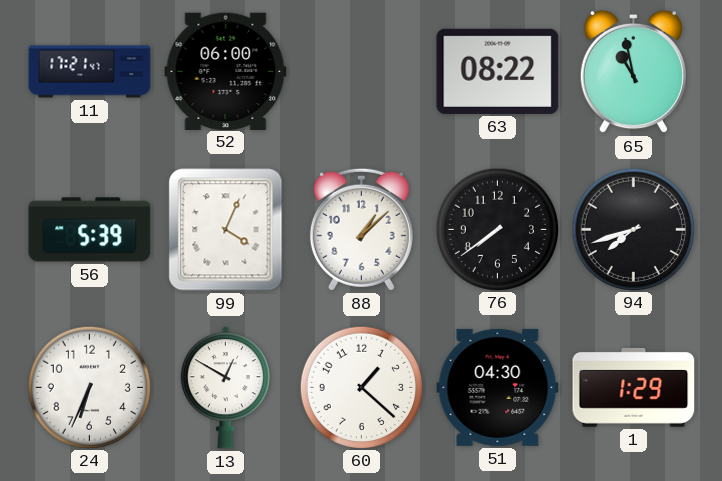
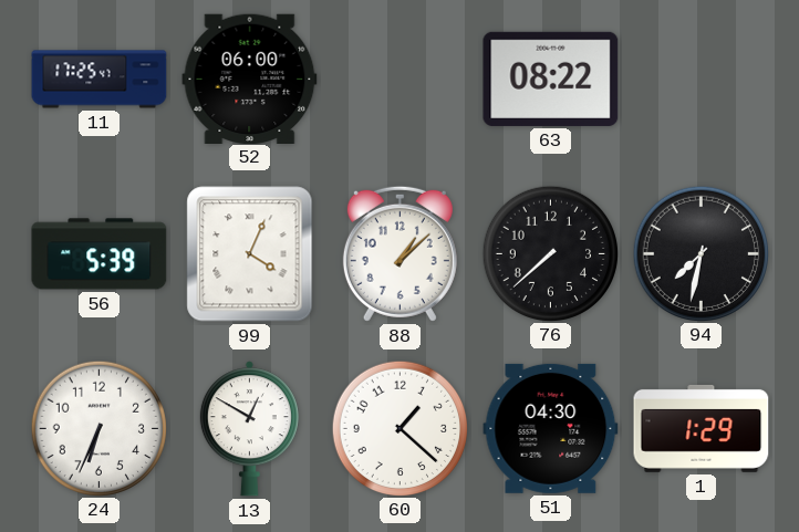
11: 17:21 -> 17:25
65: 10:58 -> none
76: 7:39 -> 7:38
94: 7:42 -> 7:32
